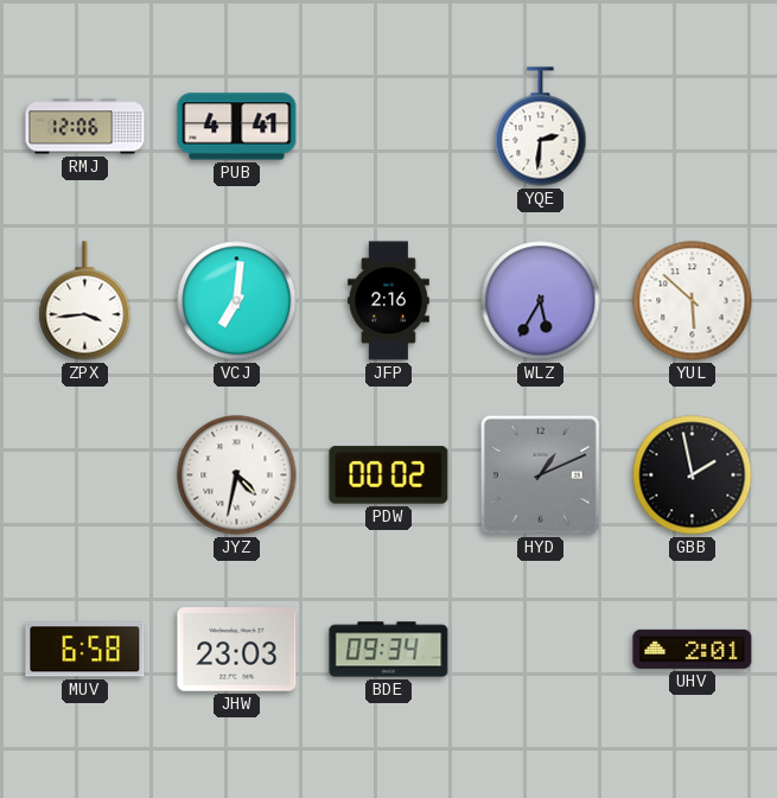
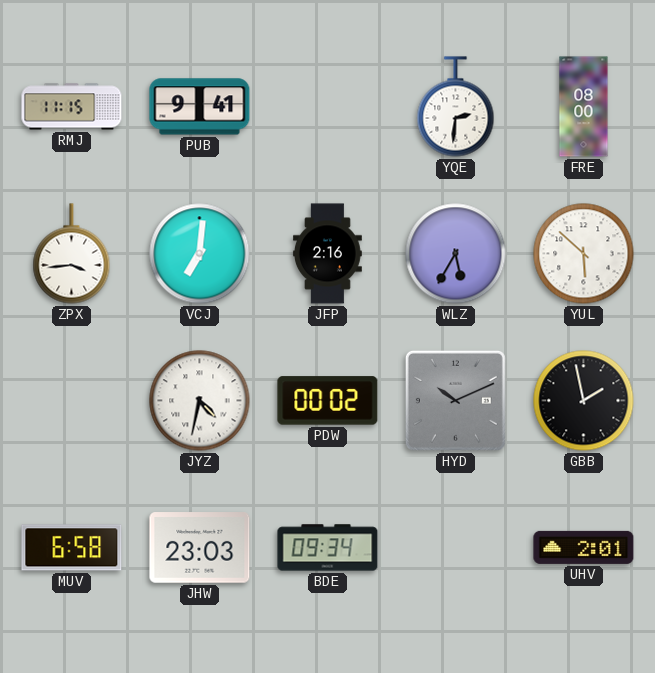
RMJ: 12:06 -> 11:15
PUB: 4:41 -> 9:41
FRE: none -> 08:00
HYD: 1:11 -> 10:11
